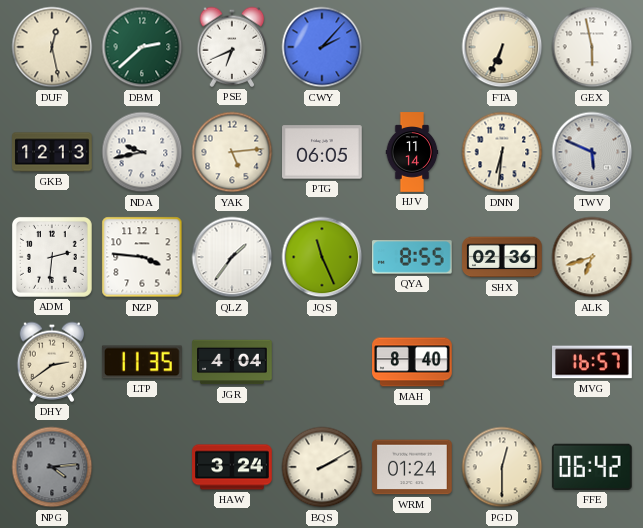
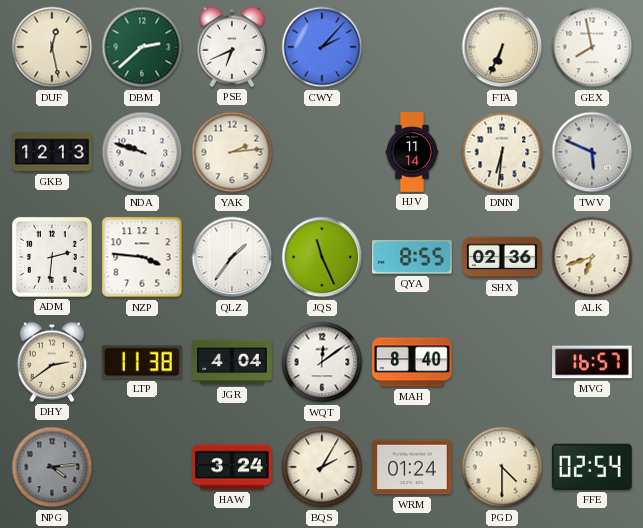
GEX: 5:58 -> 7:58
NDA: 9:43 -> 9:48
YAK: 5:14 -> 2:14
PTG: 06:05 -> none
LTP: 11:35 -> 11:38
WQT: none -> 12:09
BQS: 2:10 -> 2:05
PGD: 12:30 -> 4:30
FFE: 06:42 -> 02:54
